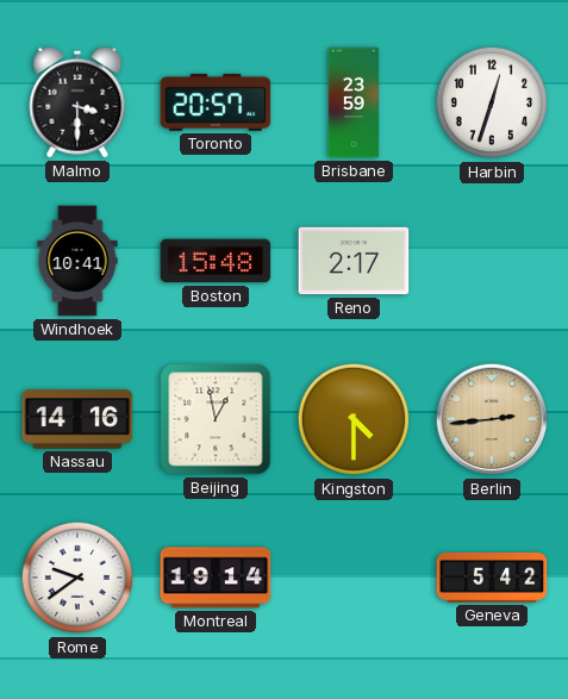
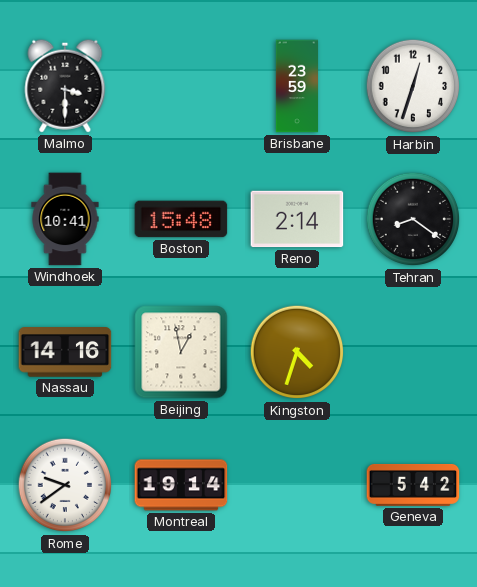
Toronto: 20:57 -> none
Reno: 2:17 -> 2:14
Tehran: none -> 8:21
Kingston: 4:30 -> 4:33
Berlin: 2:44 -> none
